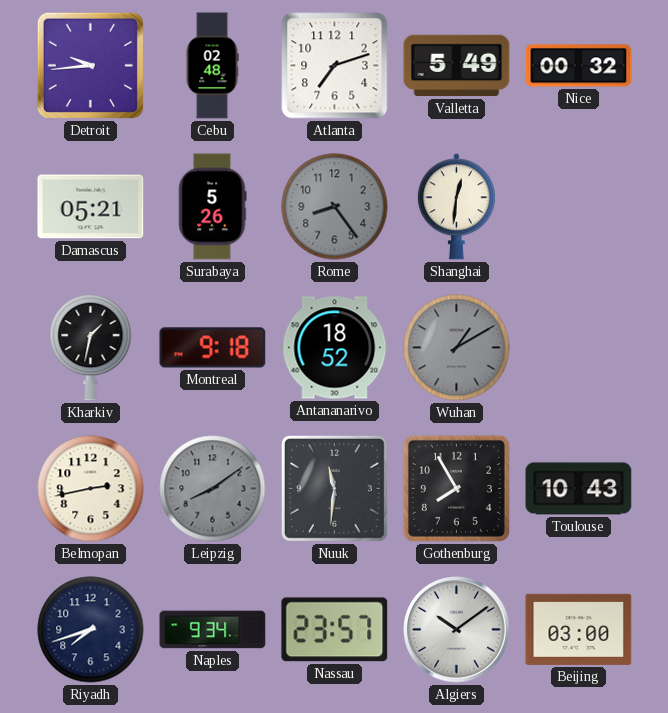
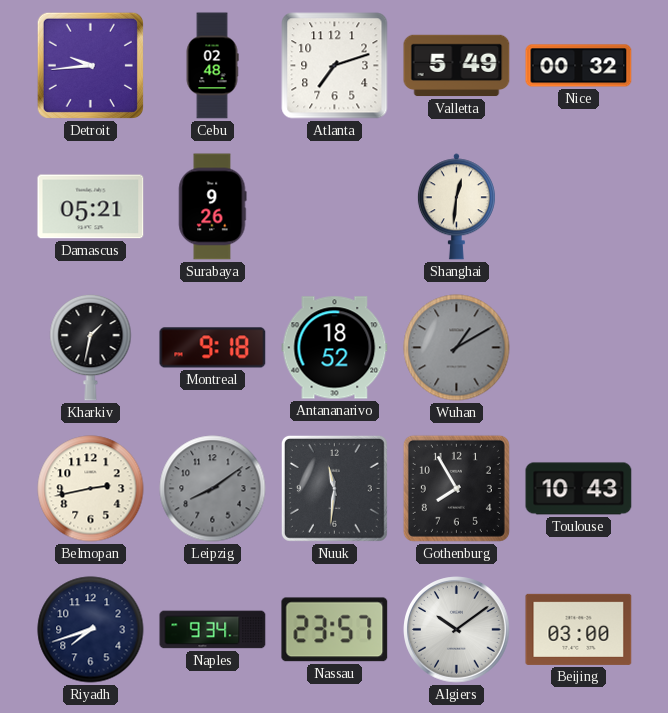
Surabaya: 5:26 -> 9:26
Rome: 8:24 -> none
